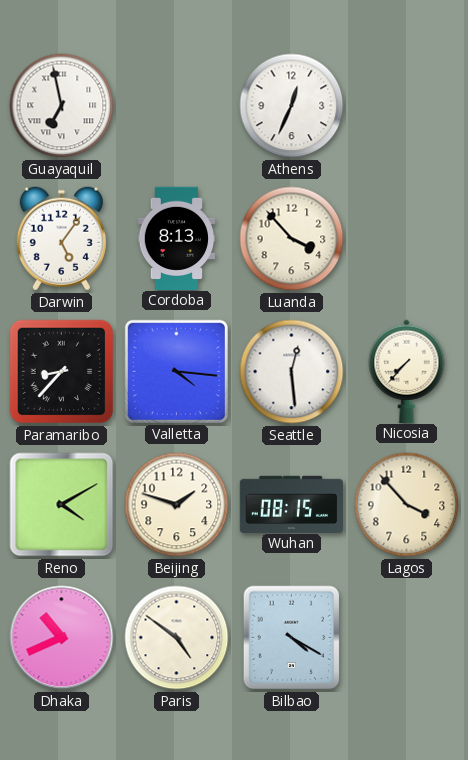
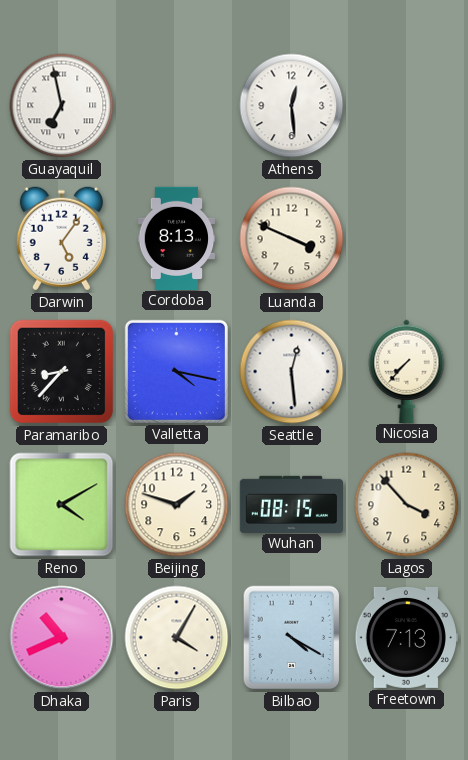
Athens: 12:34 -> 12:29
Luanda: 3:53 -> 3:49
Valletta: 4:16 -> 4:17
Paris: 4:51 -> 4:05
Freetown: none -> 7:13
